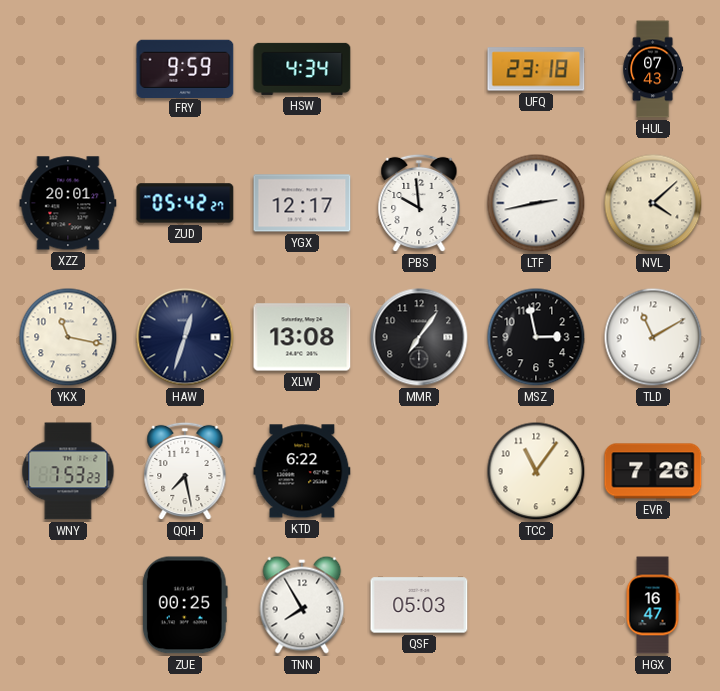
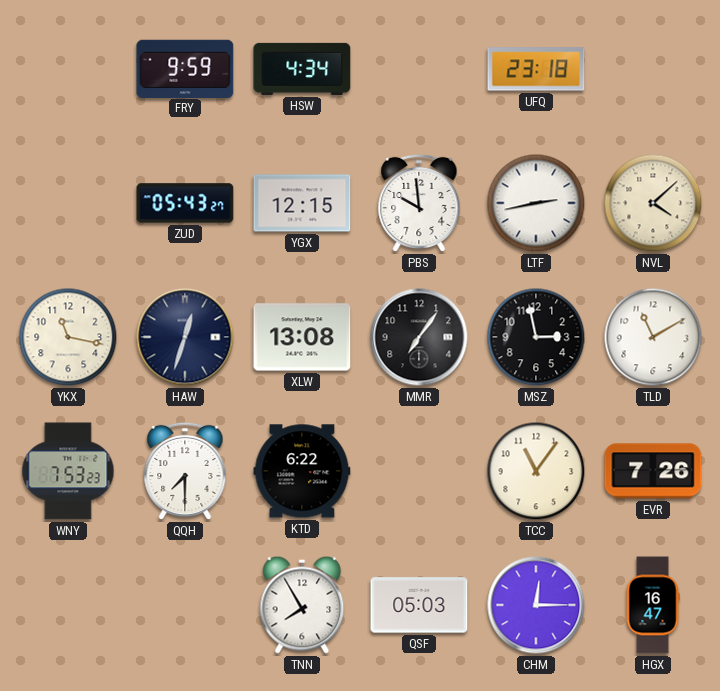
HUL: 07:43 -> none
XZZ: 20:01 -> none
ZUD: 05:42 -> 05:43
YGX: 12:17 -> 12:15
QQH: 7:28 -> 7:30
ZUE: 00:25 -> none
CHM: none -> 12:15
